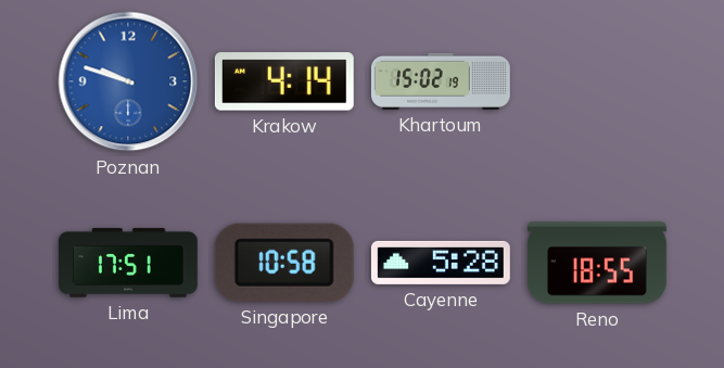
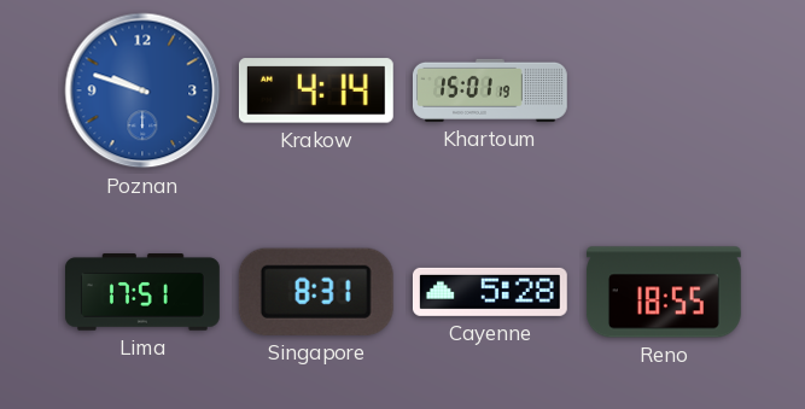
Khartoum: 15:02 -> 15:01
Singapore: 10:58 -> 8:31
